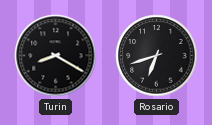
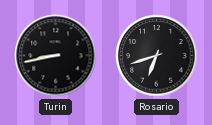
Turin: 8:20 -> 8:43
